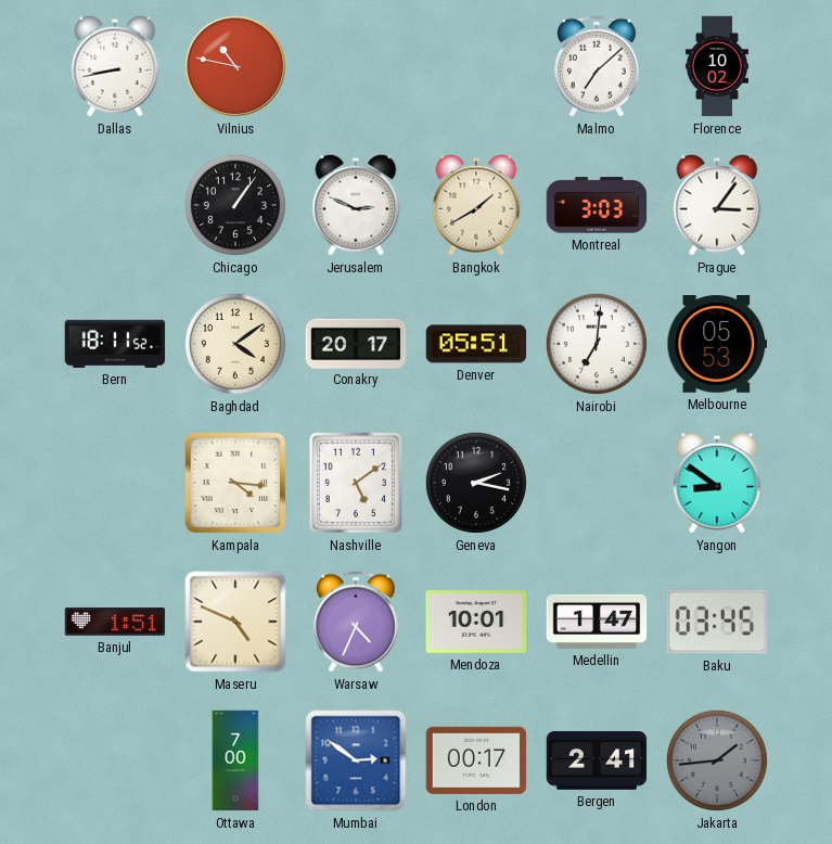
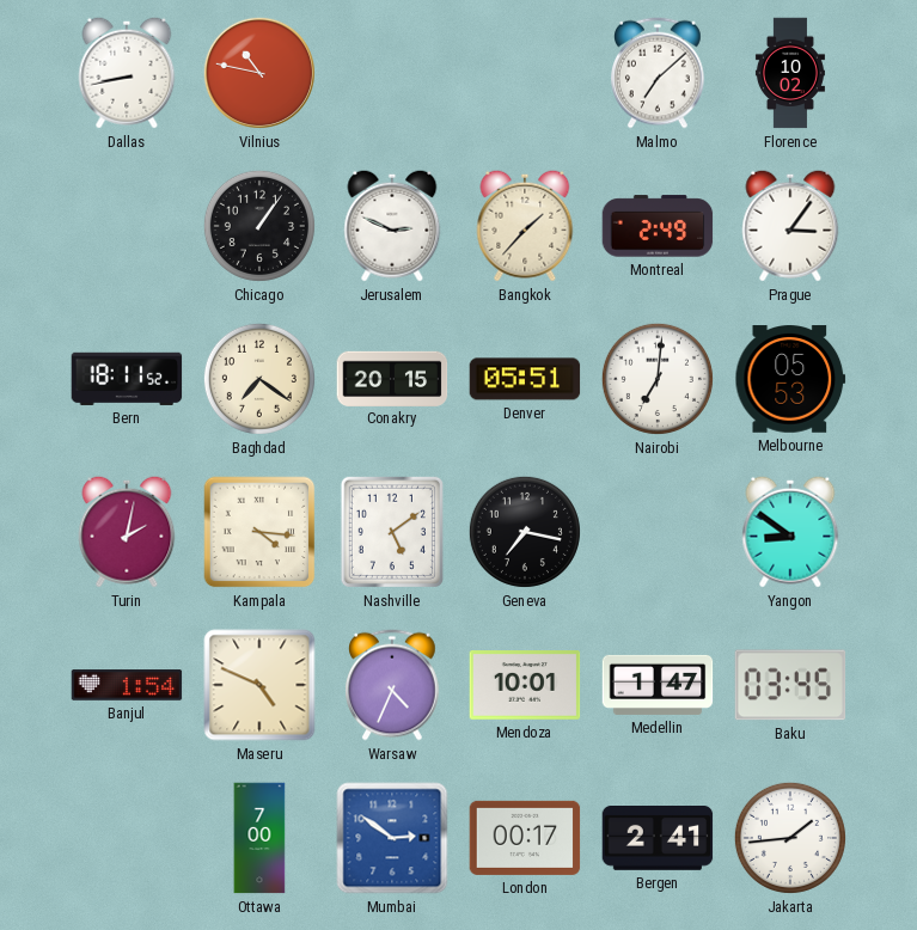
Bangkok: 1:40 -> 1:37
Montreal: 3:03 -> 2:49
Baghdad: 4:09 -> 7:21
Conakry: 20:17 -> 20:15
Turin: none -> 2:02
Geneva: 2:17 -> 7:17
Banjul: 1:51 -> 1:54
Jakarta dial: grey -> white
